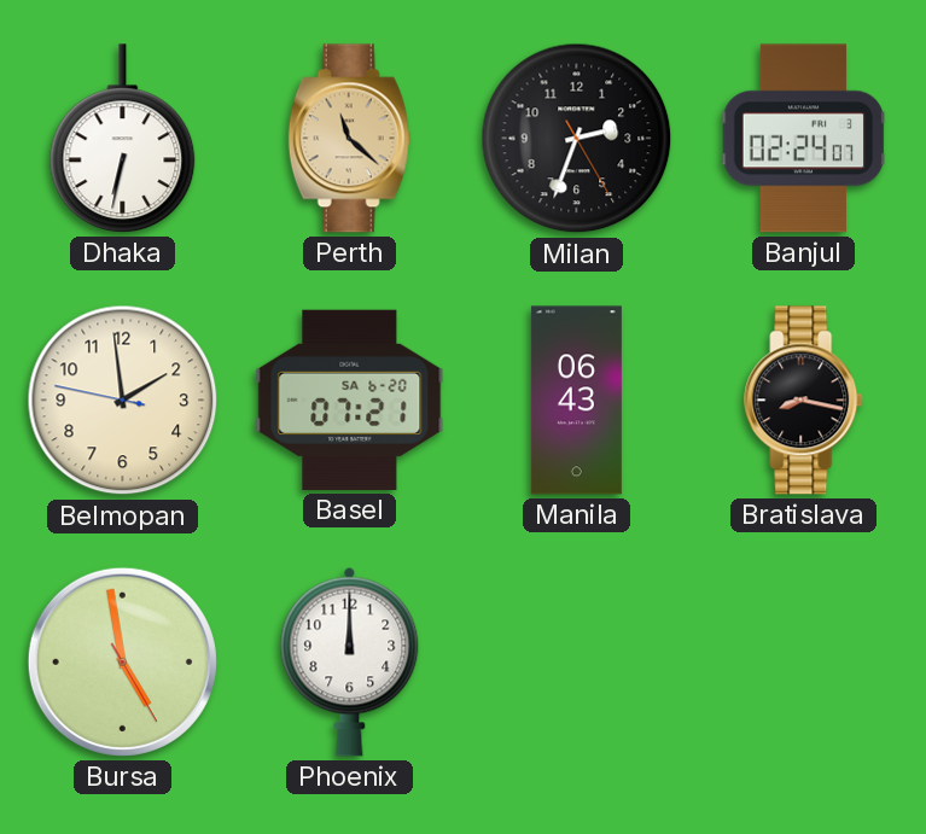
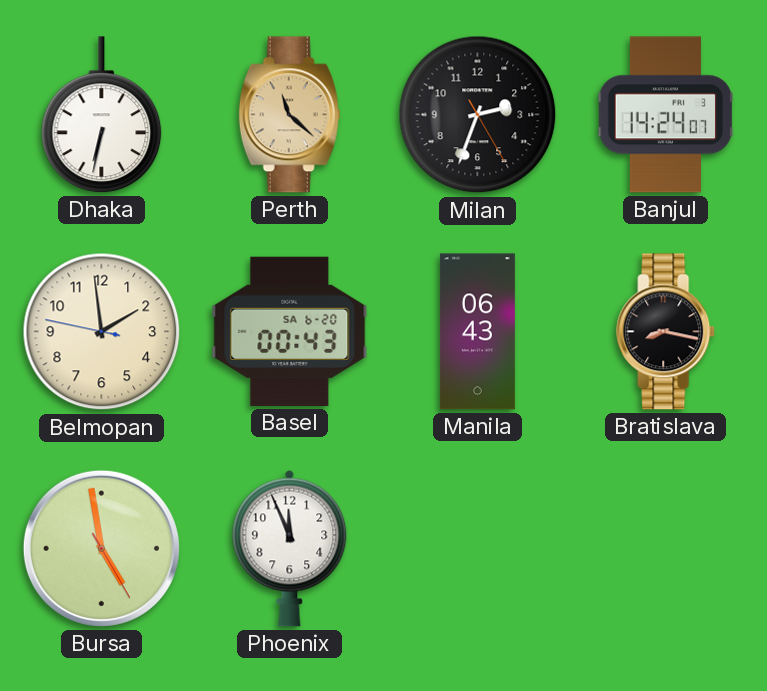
Banjul: 02:24 -> 14:24
Basel: 07:21 -> 00:43
Phoenix: 12:00 -> 11:56
